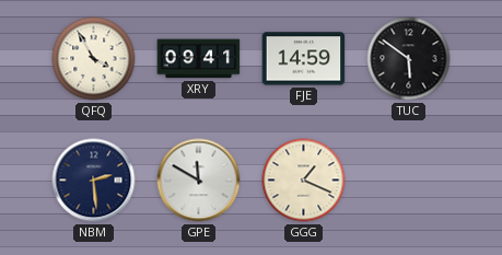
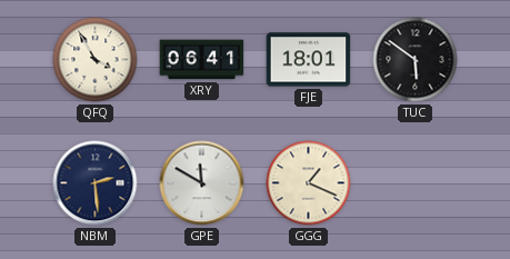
XRY: 09:41 -> 06:41
FJE: 14:59 -> 18:01
